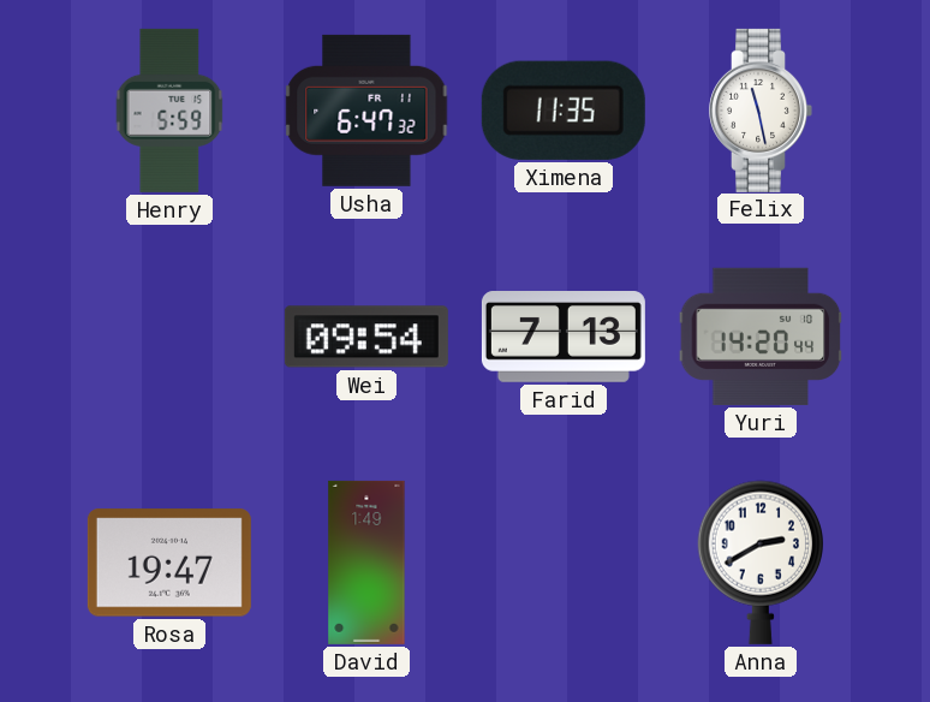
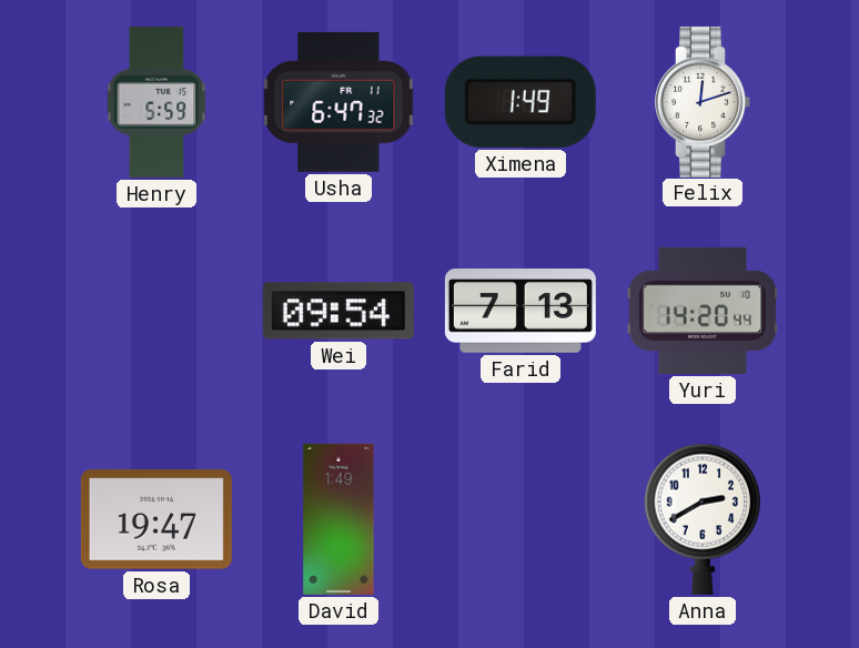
Ximena: 11:35 -> 1:49
Felix: 11:28 -> 12:12
